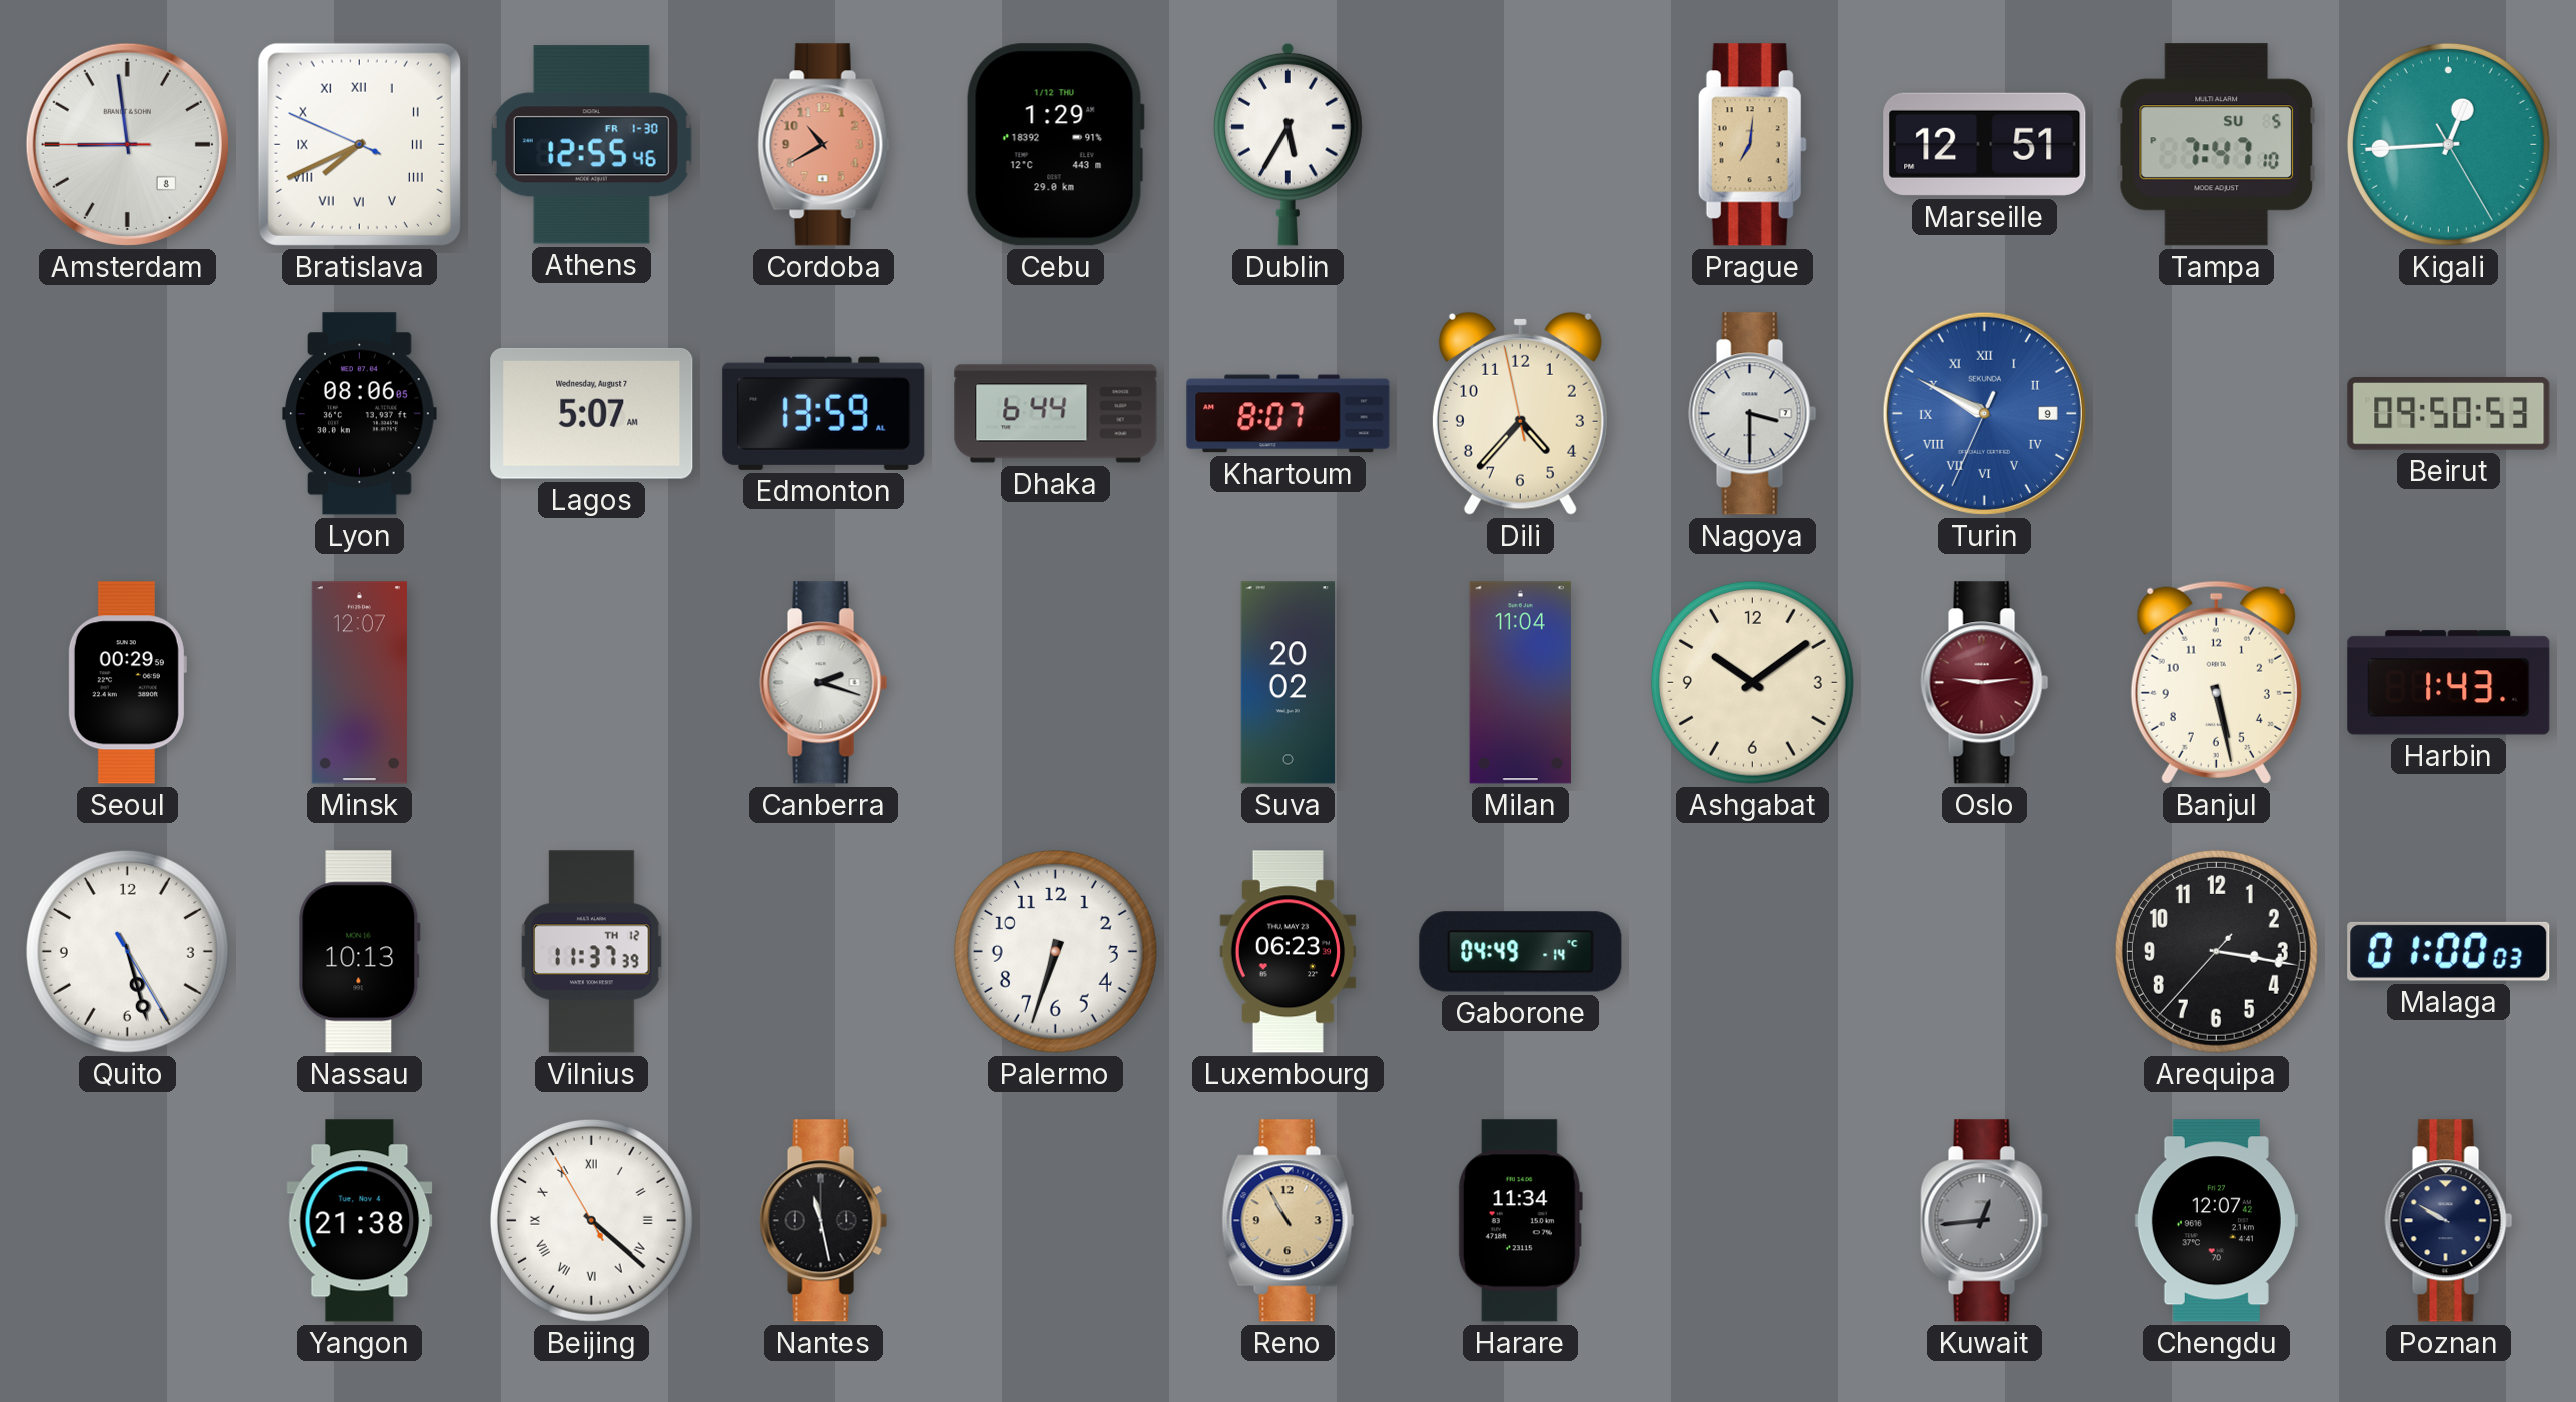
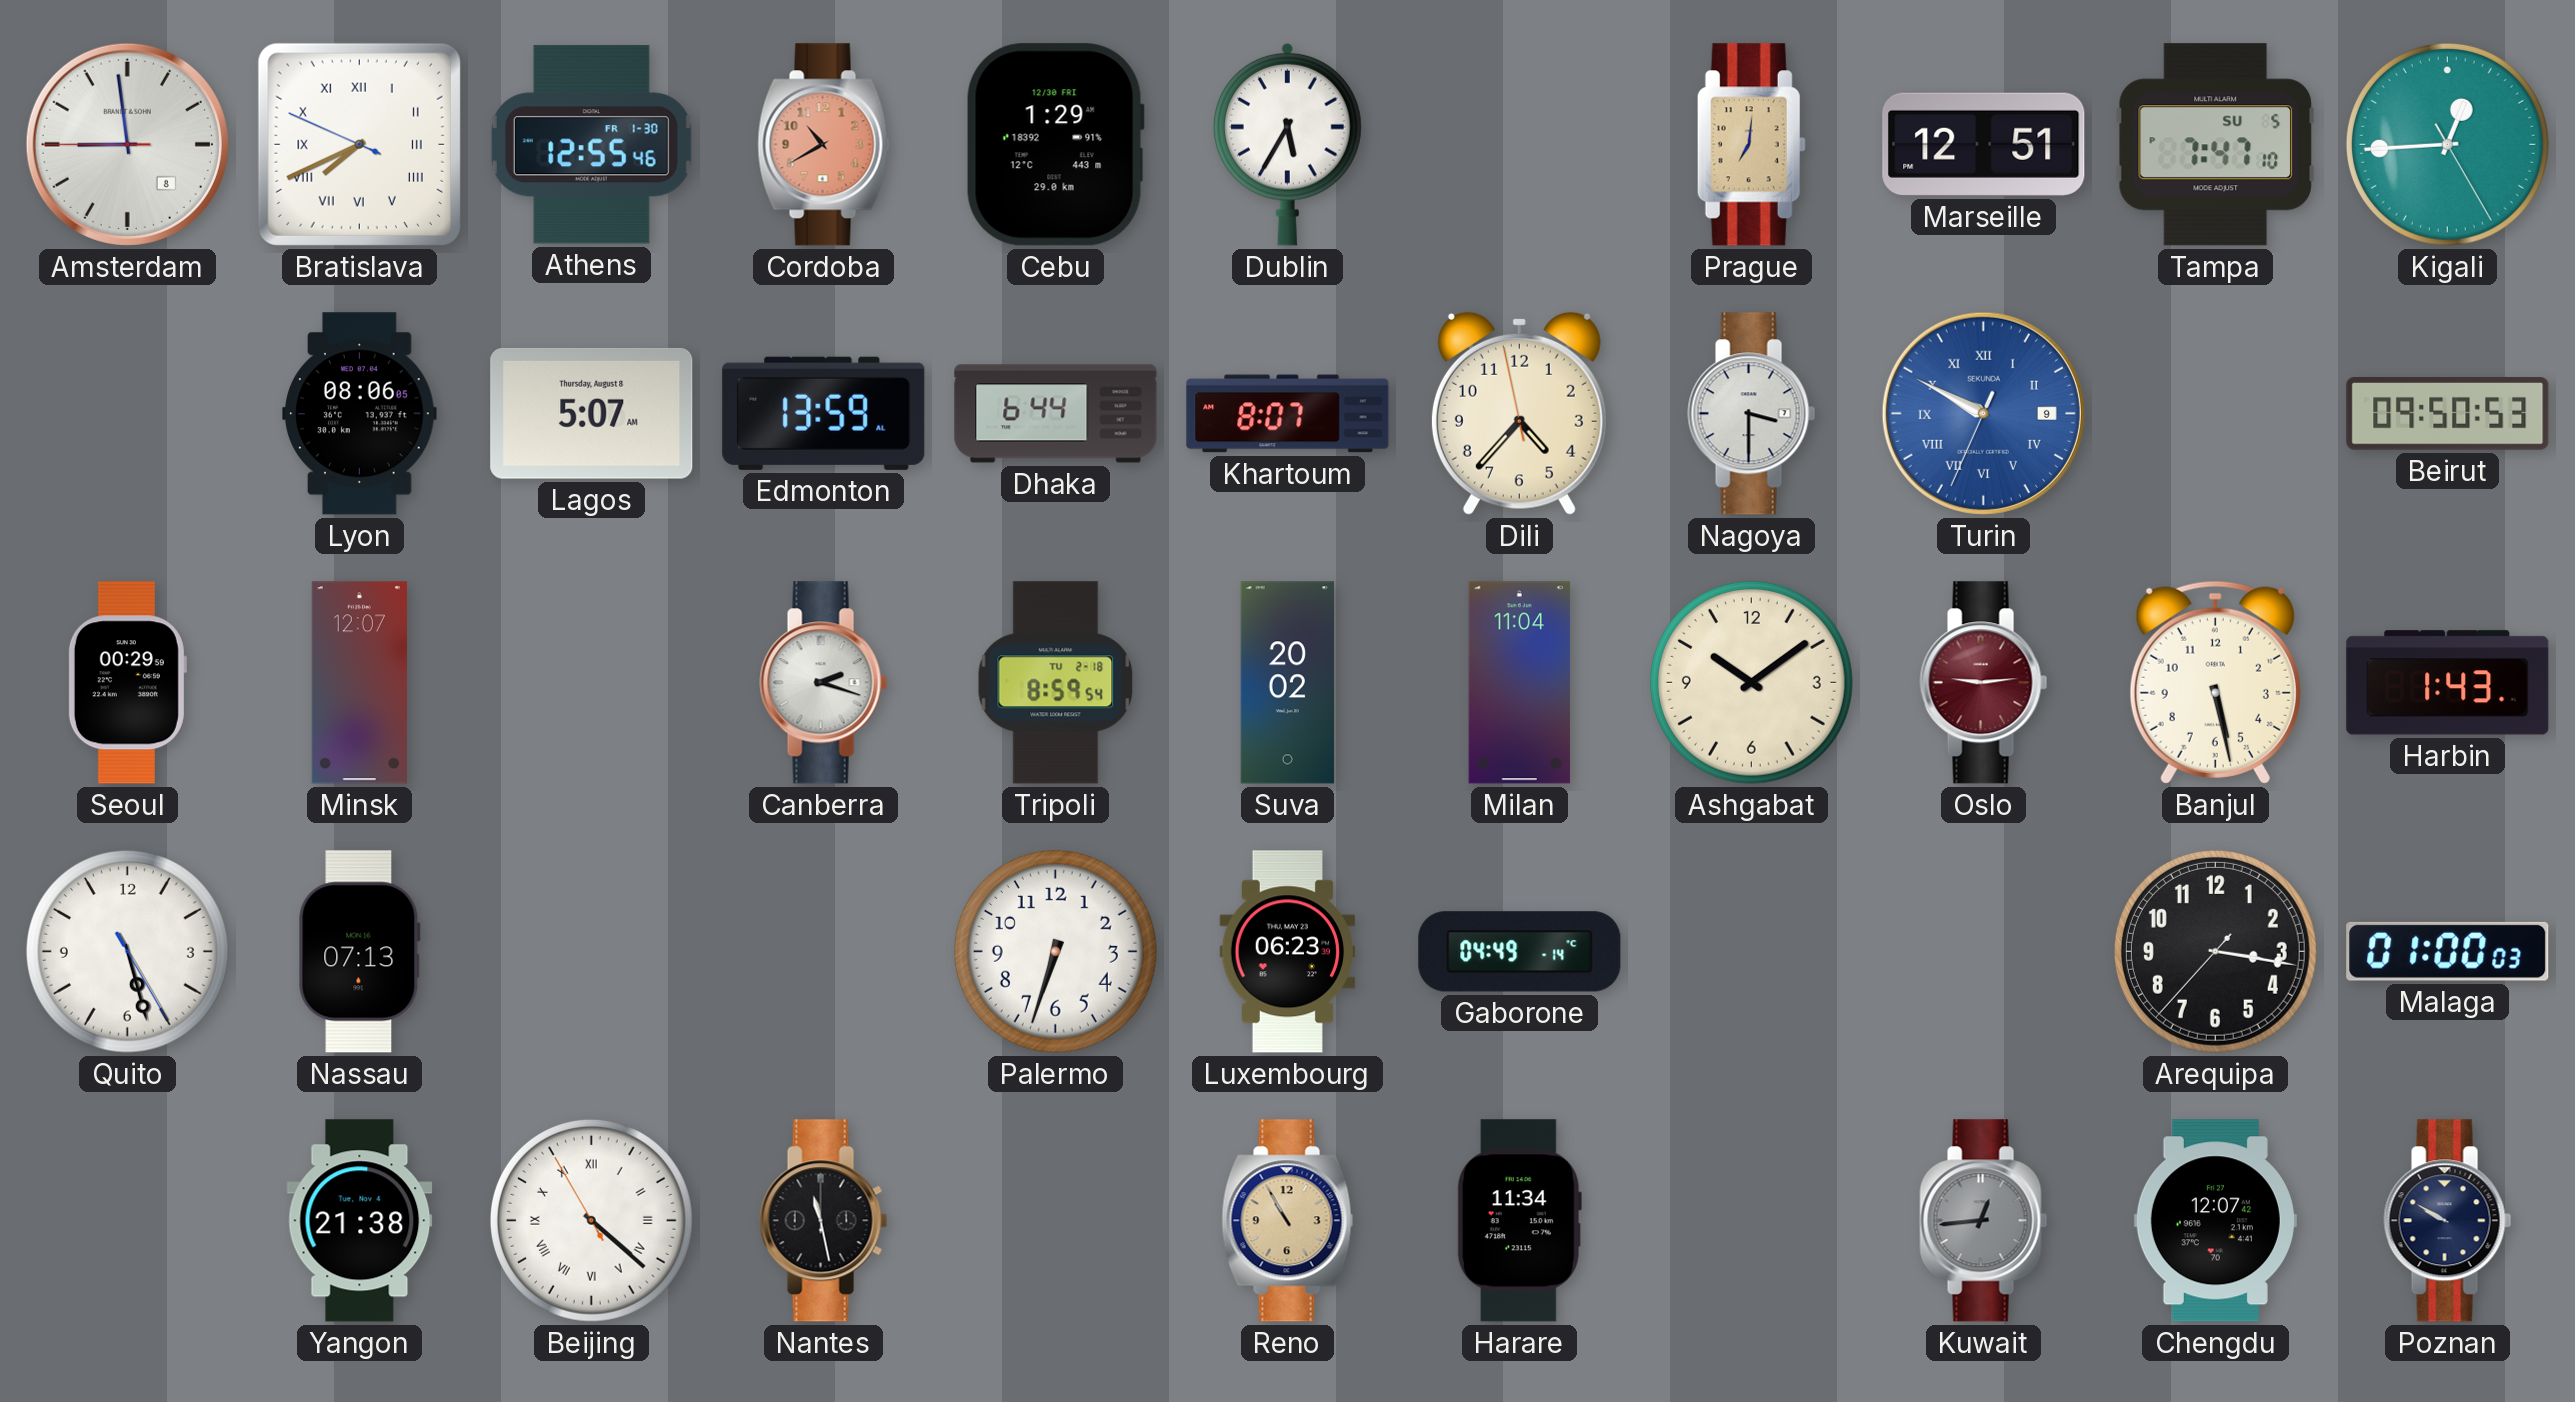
Cebu date: 1/12 THU -> 12/30 FRI
Lagos date: Wednesday, August 7 -> Thursday, August 8
Tripoli: none -> 8:59
Nassau: 10:13 -> 07:13
Vilnius: 11:37 -> none
